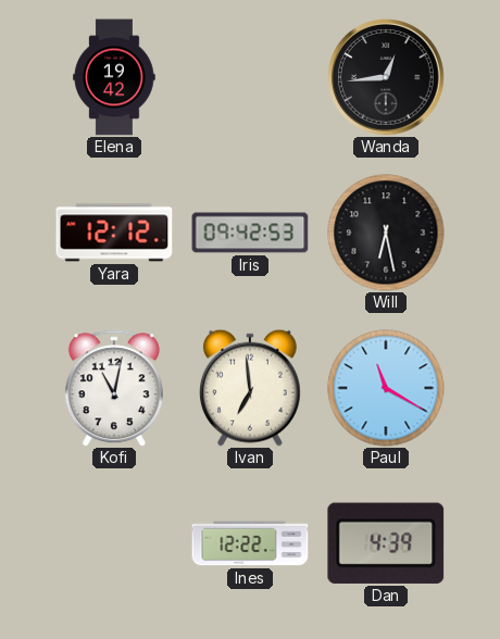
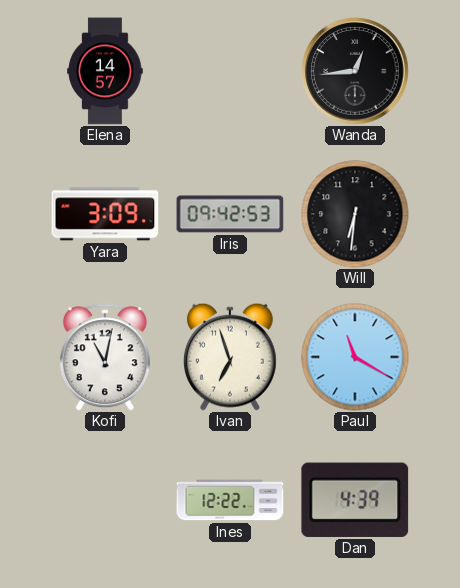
Elena: 19:42 -> 14:57
Yara: 12:12 -> 3:09
Will: 6:28 -> 6:31
Ivan: 6:59 -> 6:57
